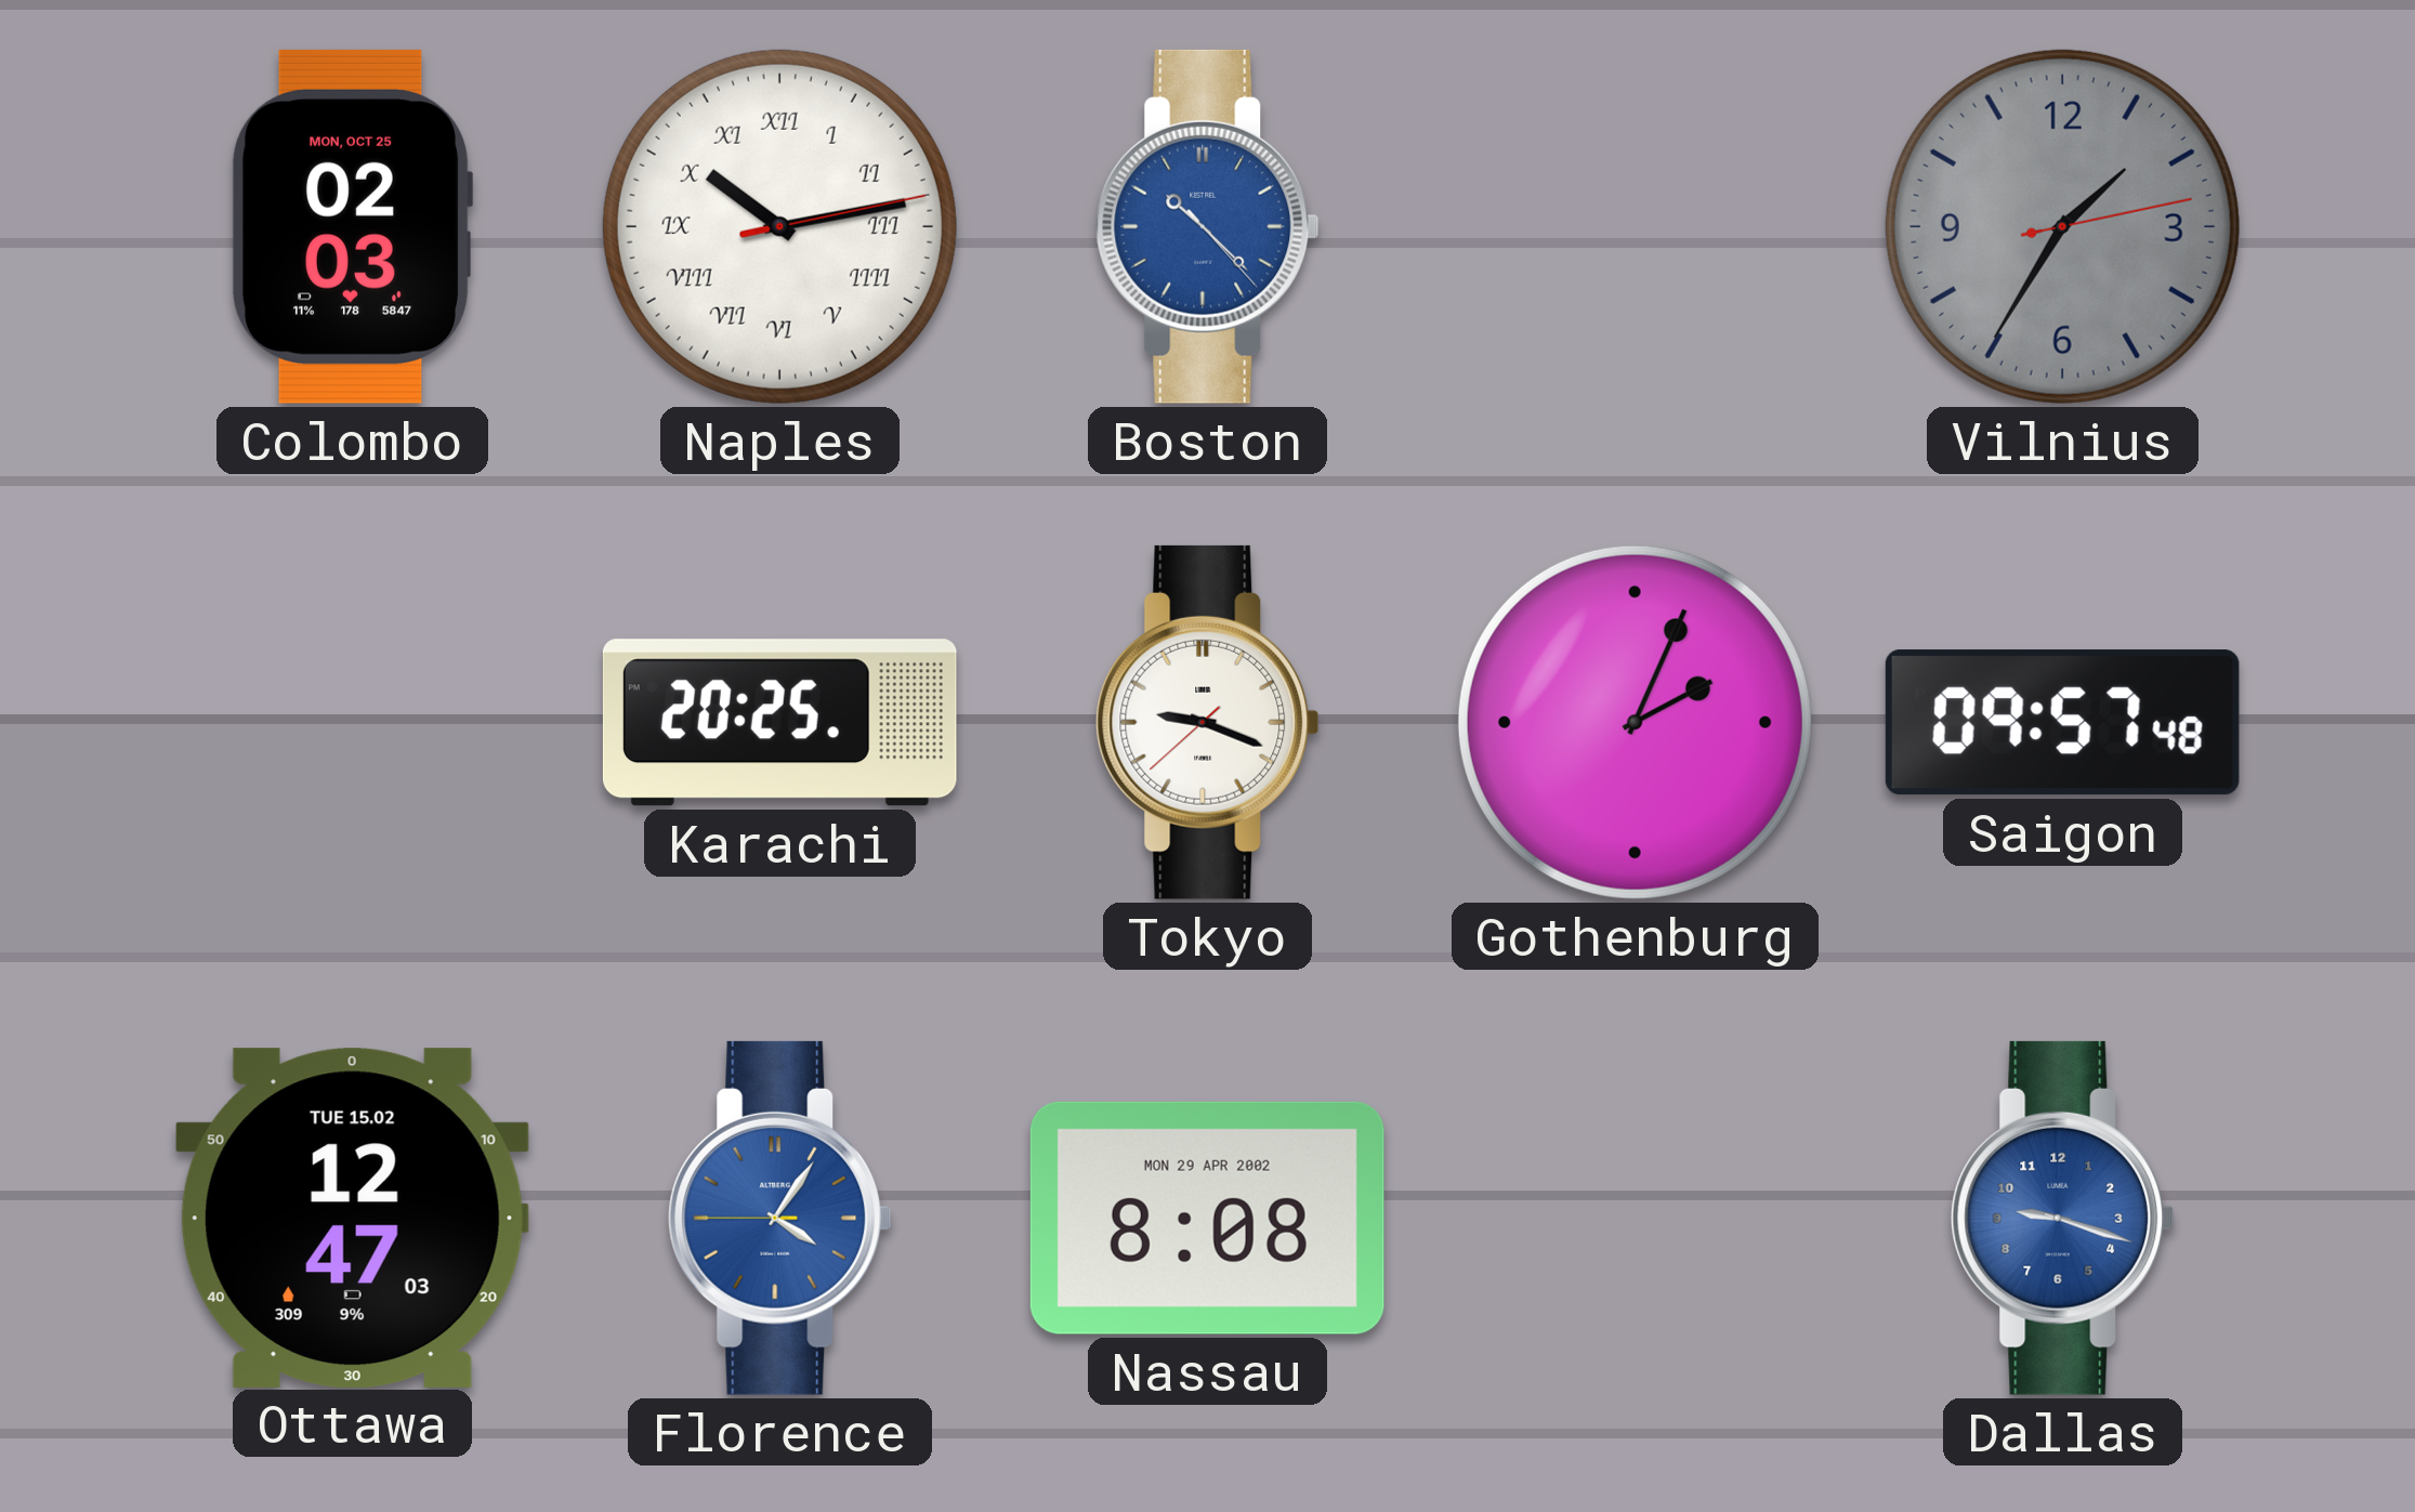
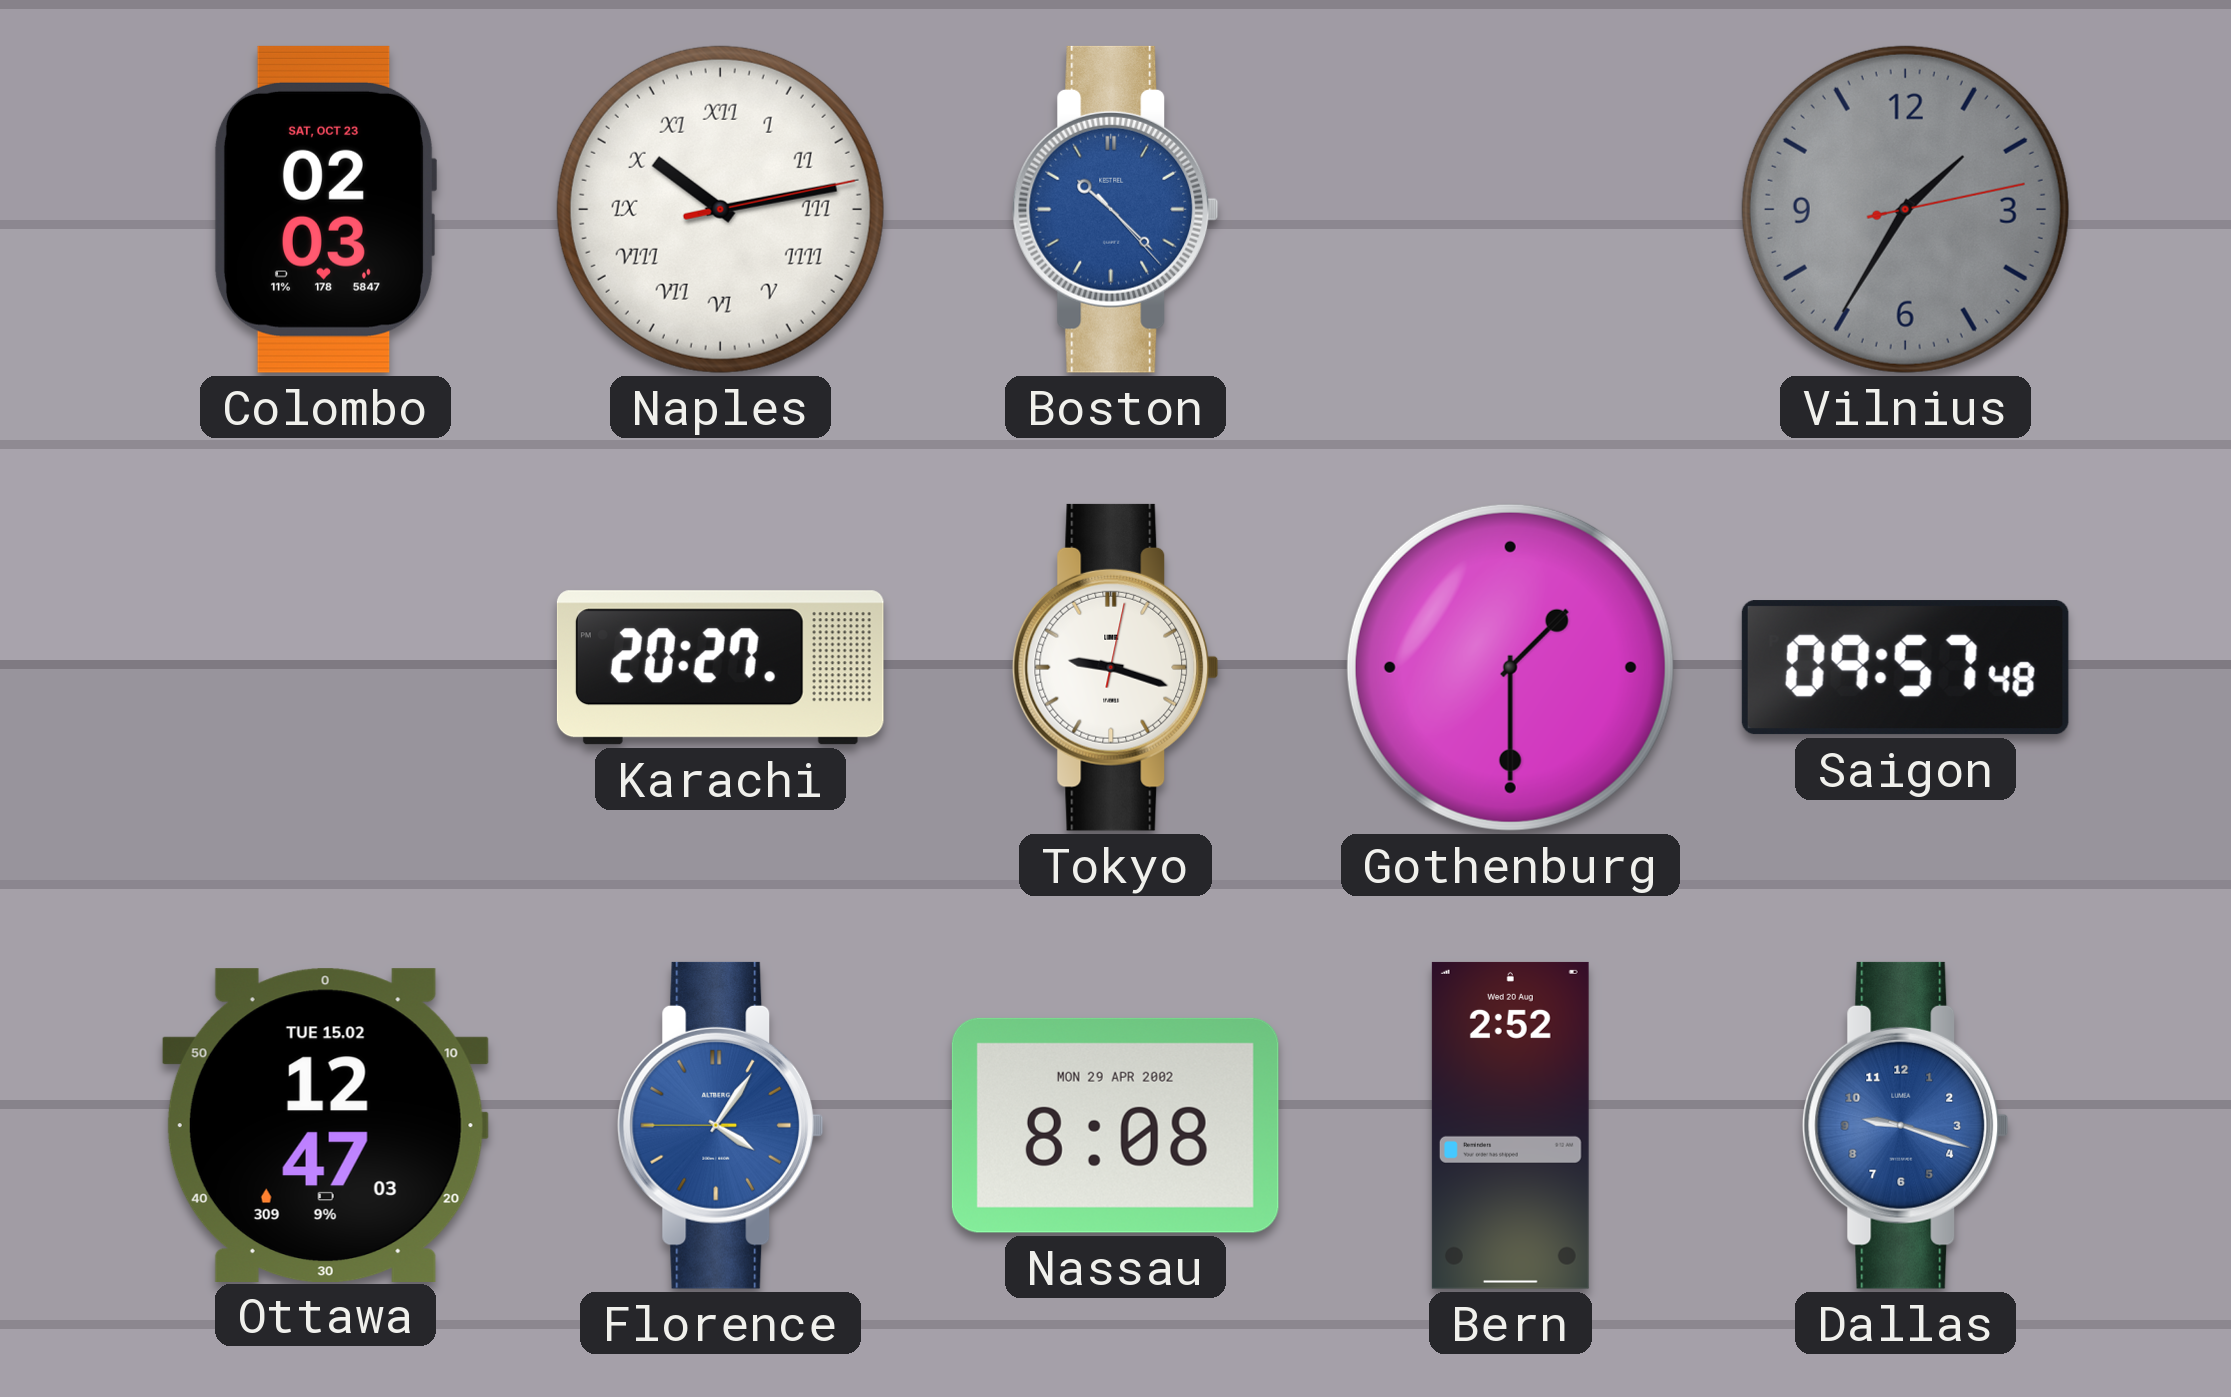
Colombo date: MON, OCT 25 -> SAT, OCT 23
Karachi: 20:25 -> 20:27
Tokyo: 9:18:38 -> 9:18:02
Gothenburg: 2:04 -> 1:30
Bern: none -> 2:52
